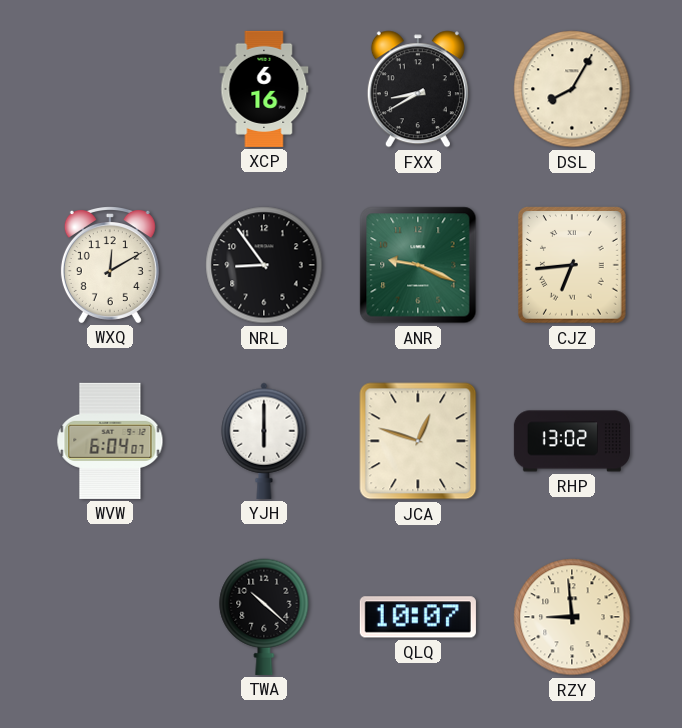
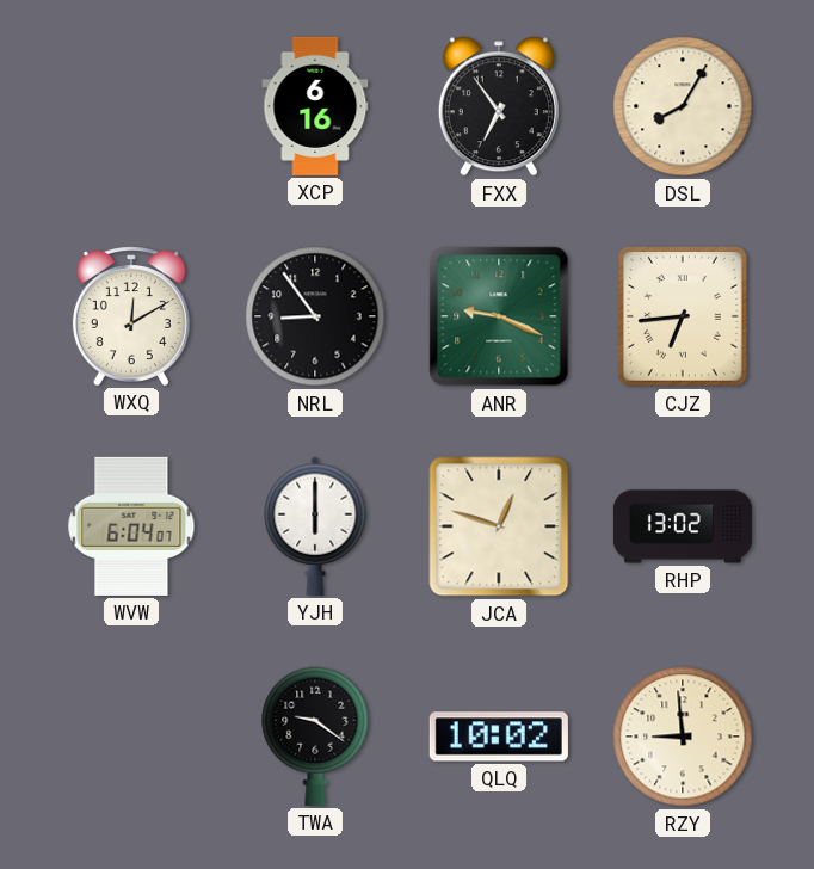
FXX: 8:40 -> 6:54
TWA: 10:22 -> 9:21
QLQ: 10:07 -> 10:02
